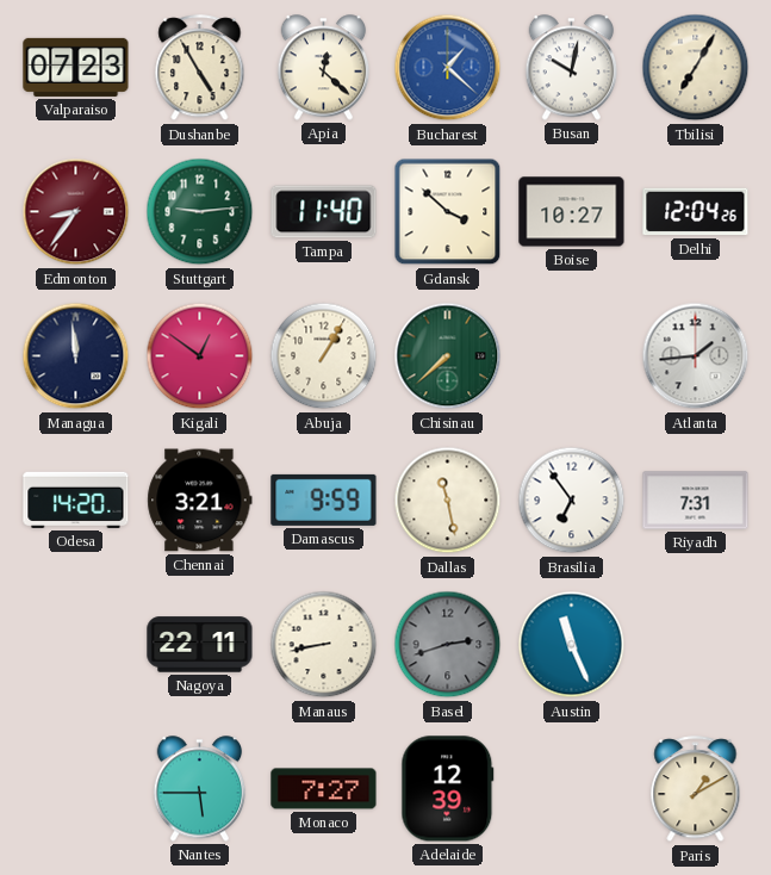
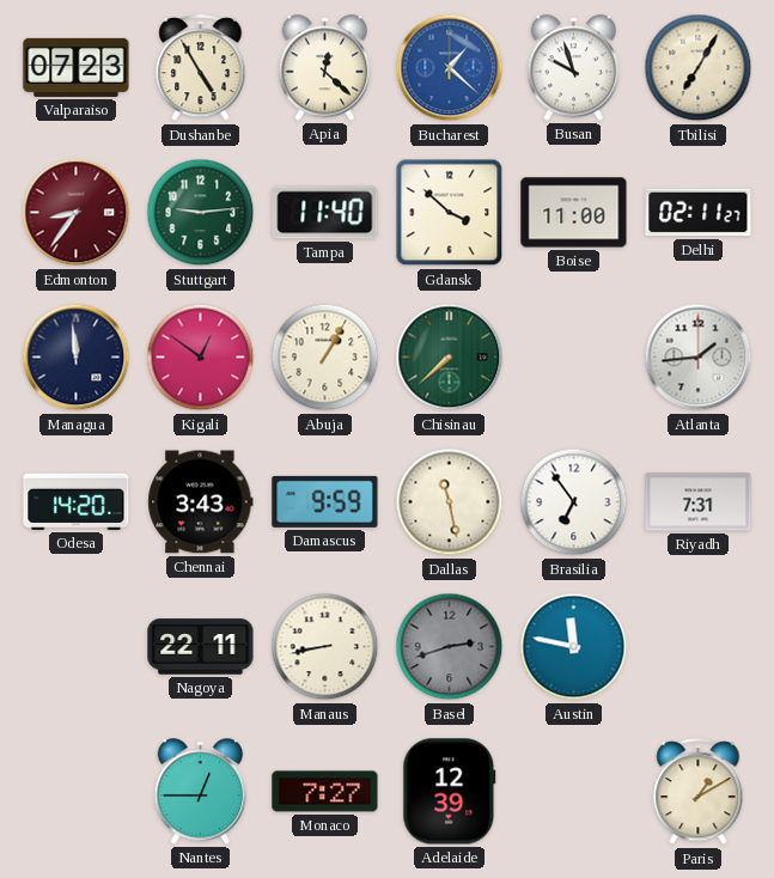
Busan: 10:02 -> 9:57
Boise: 10:27 -> 11:00
Delhi: 12:04 -> 02:11
Chennai: 3:21 -> 3:43
Austin: 11:26 -> 11:47
Nantes: 5:45 -> 12:45
